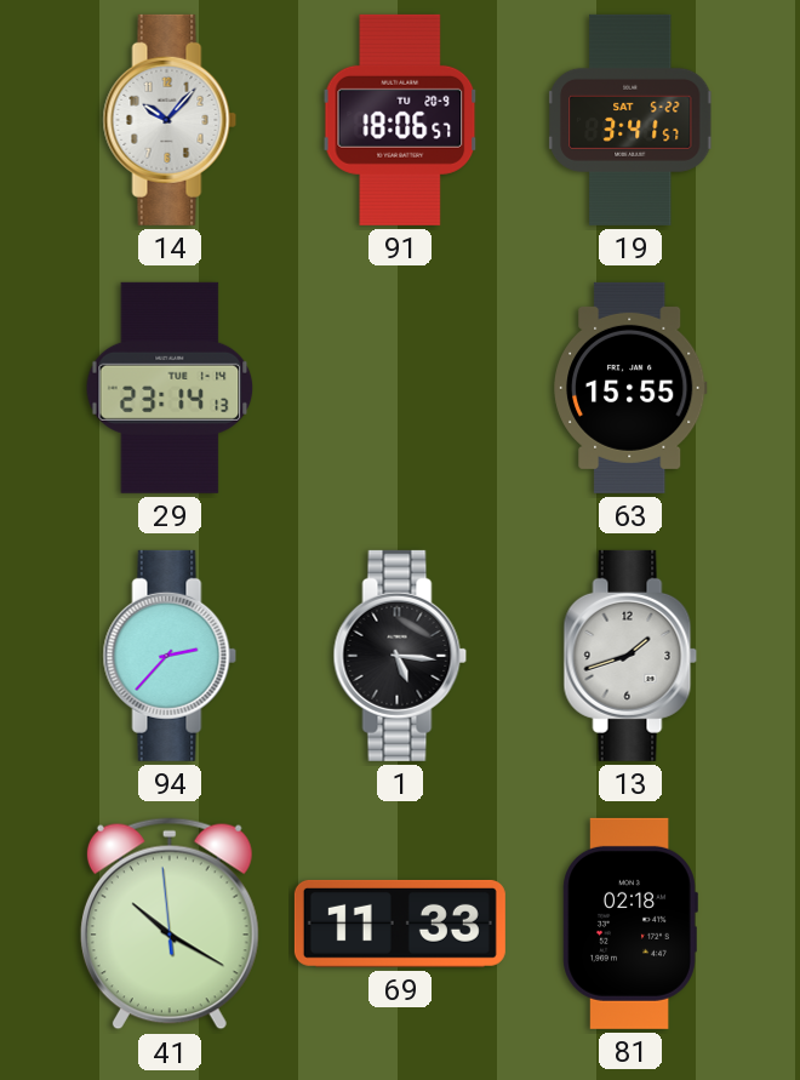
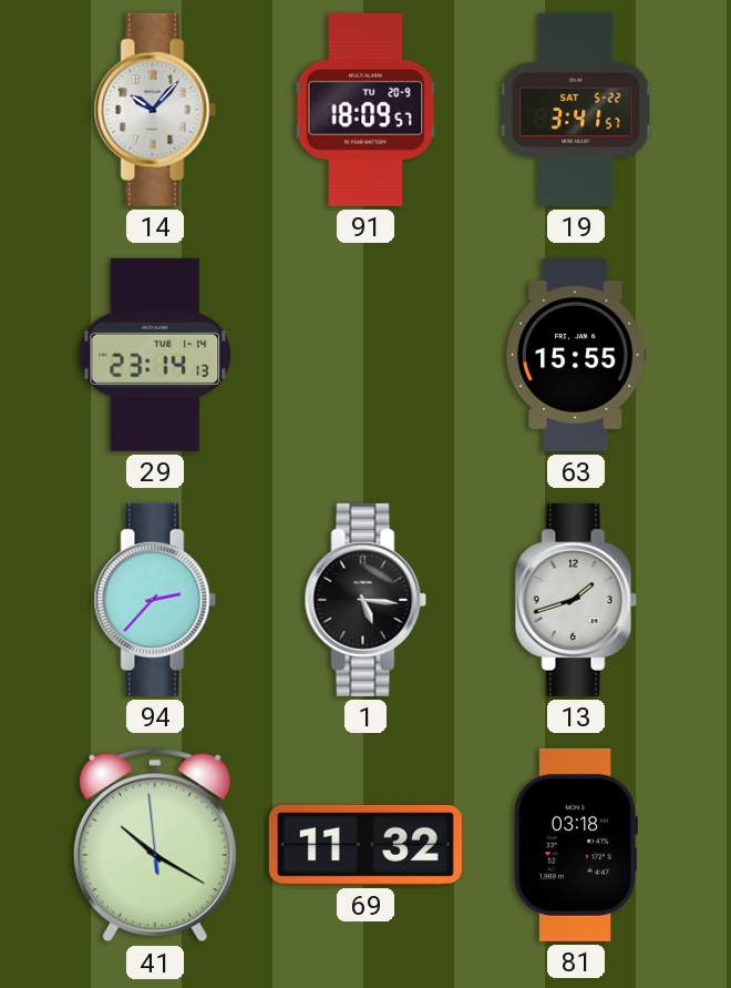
91: 18:06 -> 18:09
69: 11:33 -> 11:32
81: 02:18 -> 03:18
